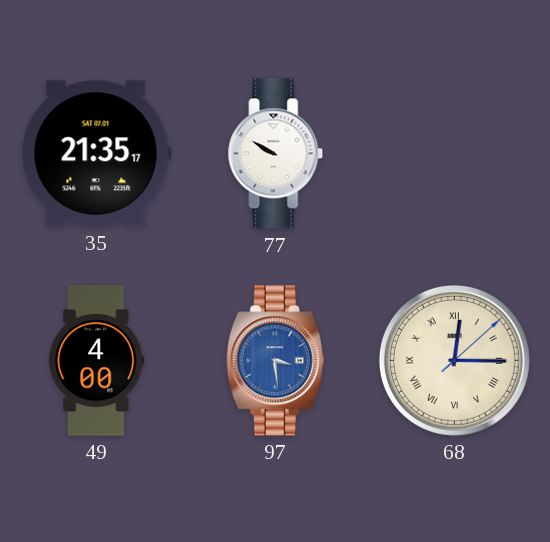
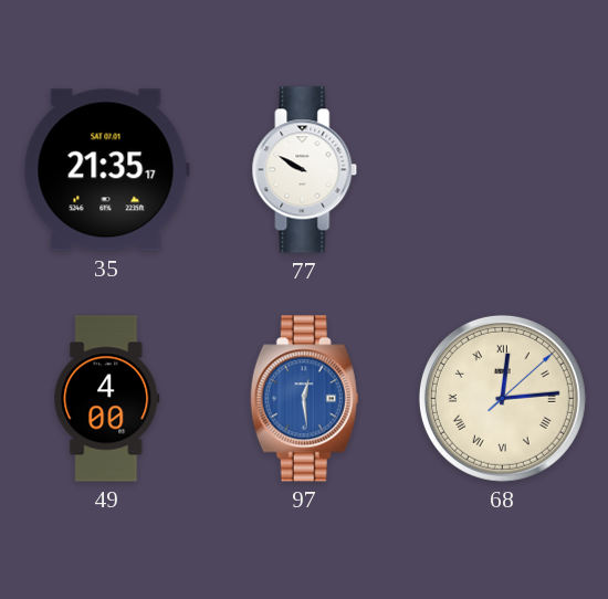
97: 3:29 -> 12:29
68: 12:15 -> 12:14
